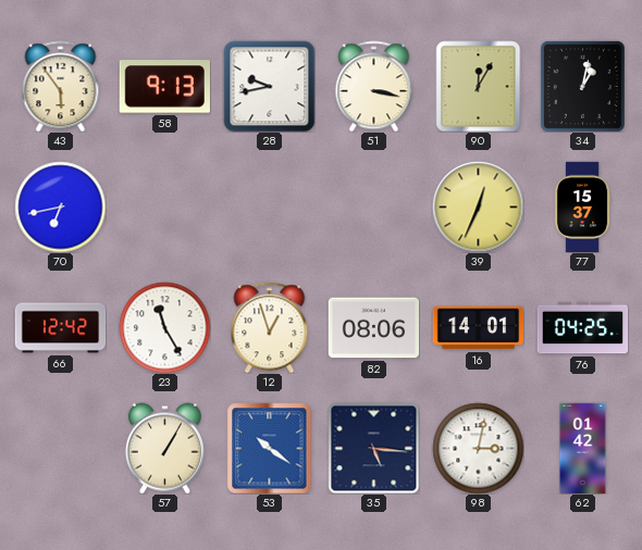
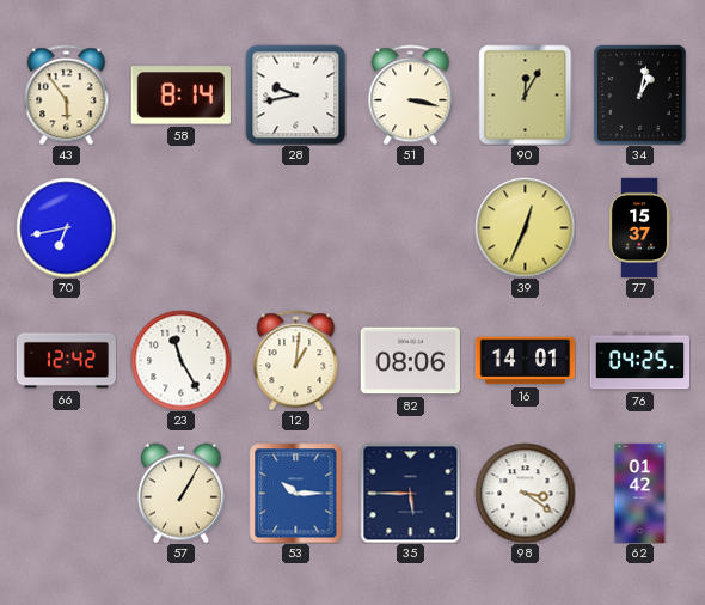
58: 9:13 -> 8:14
12: 12:57 -> 1:01
53: 10:21 -> 10:15
35: 5:16 -> 5:45
98: 3:02 -> 3:21
